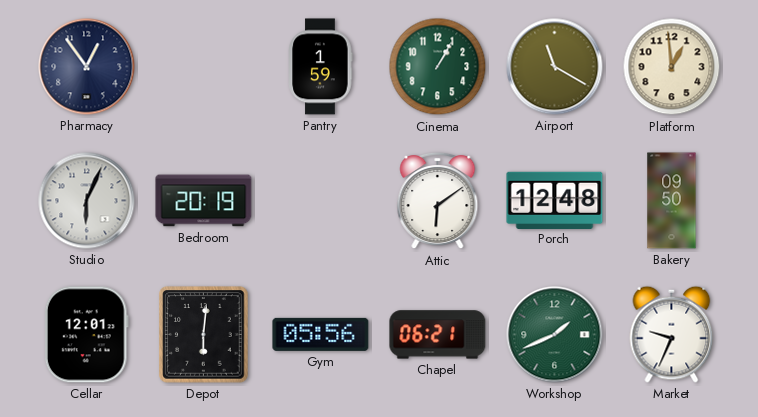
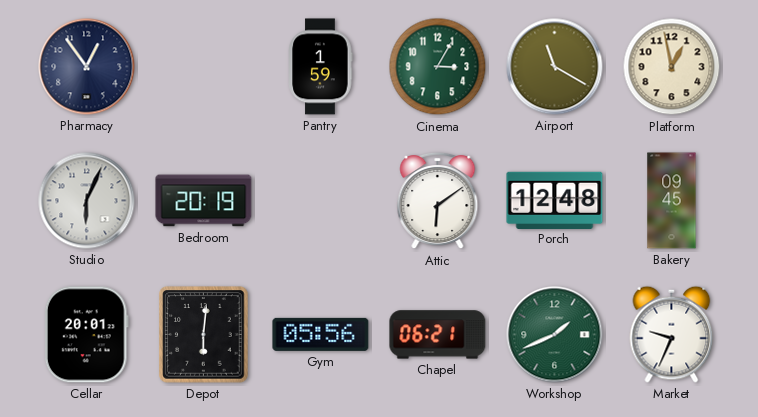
Cinema: 1:05 -> 3:05
Platform: 12:59 -> 12:58
Bakery: 09:50 -> 09:45
Cellar: 12:01 -> 20:01
